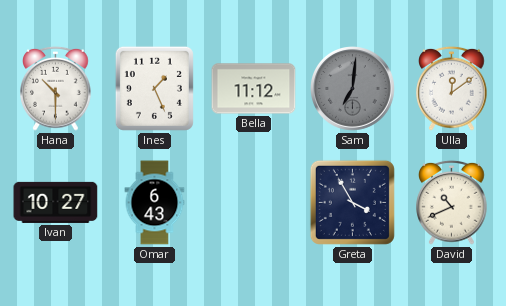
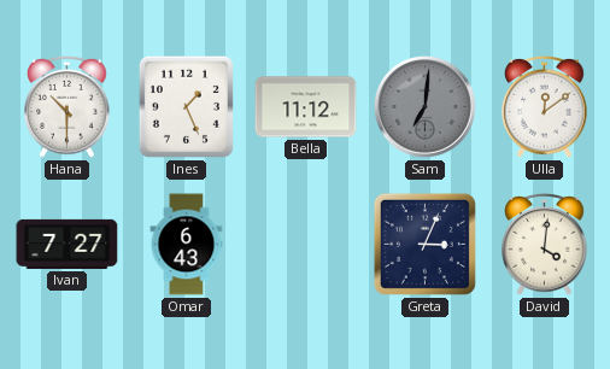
Ivan: 10:27 -> 7:27
Greta: 3:55 -> 3:04
David: 10:41 -> 4:01
